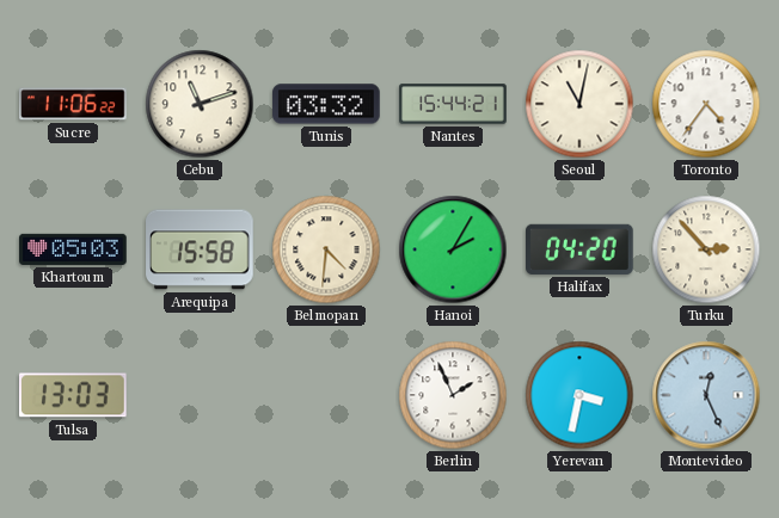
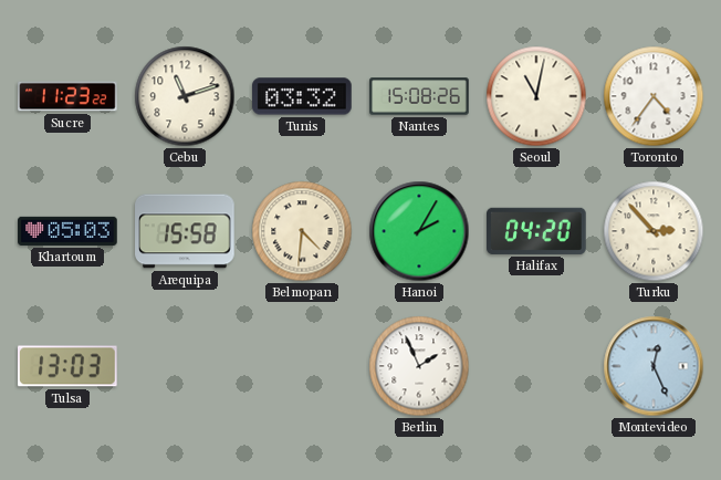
Sucre: 11:06 -> 11:23
Nantes: 15:44 -> 15:08
Yerevan: 3:32 -> none
